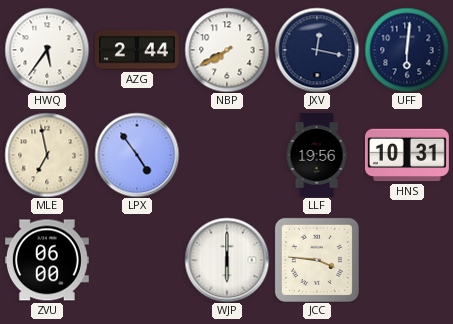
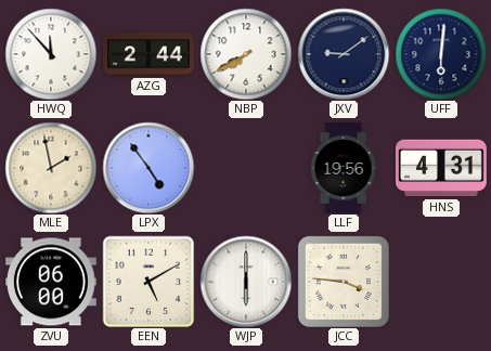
HWQ: 5:36 -> 11:53
JXV: 12:17 -> 9:09
MLE: 6:58 -> 1:58
HNS: 10:31 -> 4:31
EEN: none -> 5:10
